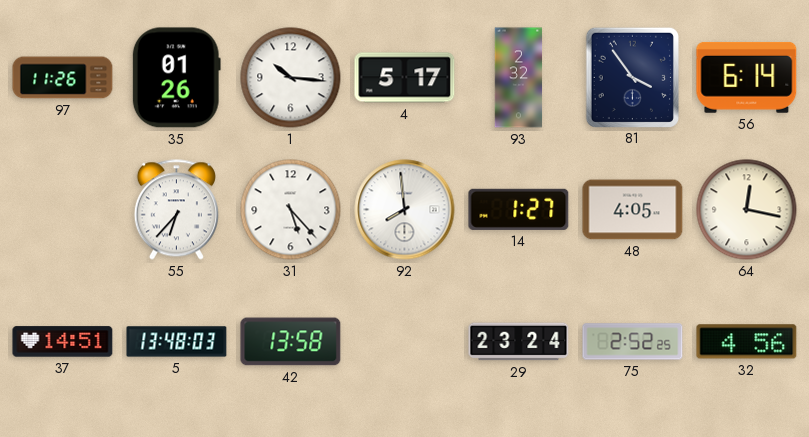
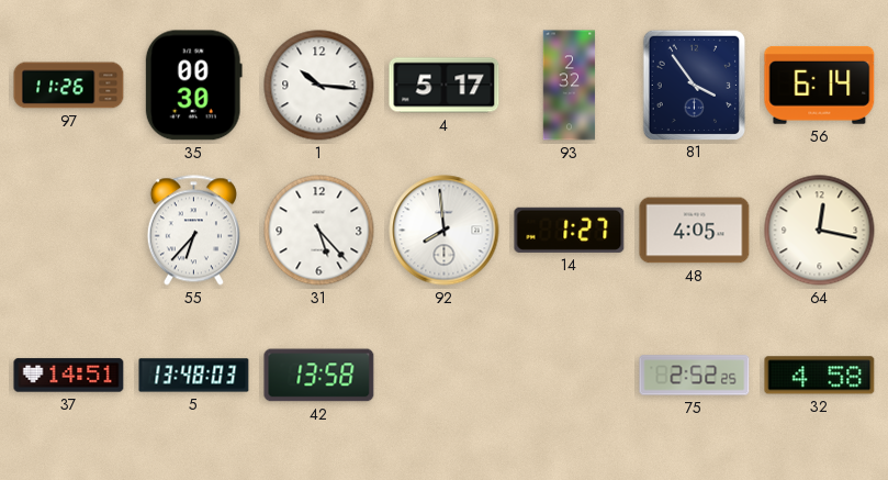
35: 01:26 -> 00:30
29: 23:24 -> none
32: 4:56 -> 4:58
